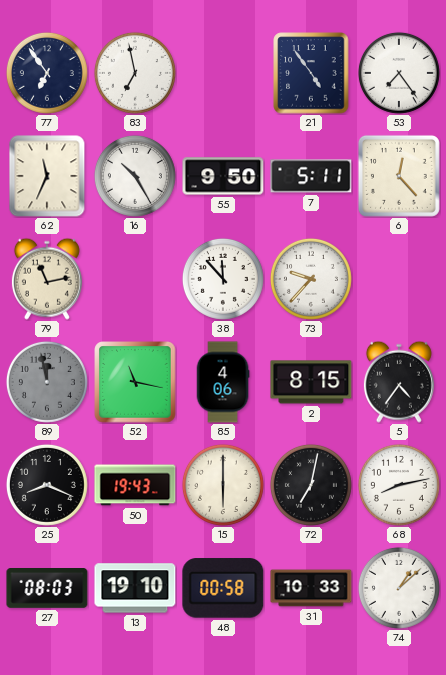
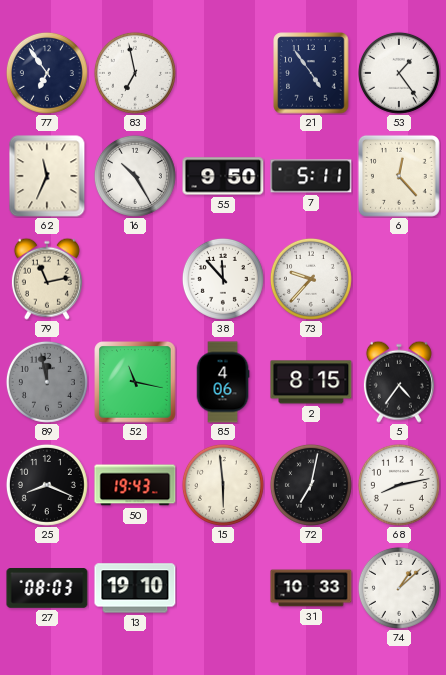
53: 7:24 -> 1:24
15: 6:00 -> 5:59
48: 00:58 -> none
